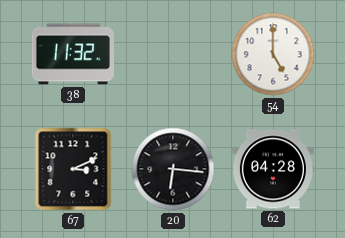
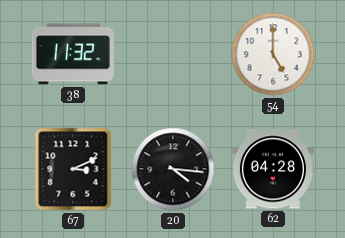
20: 6:16 -> 4:16
